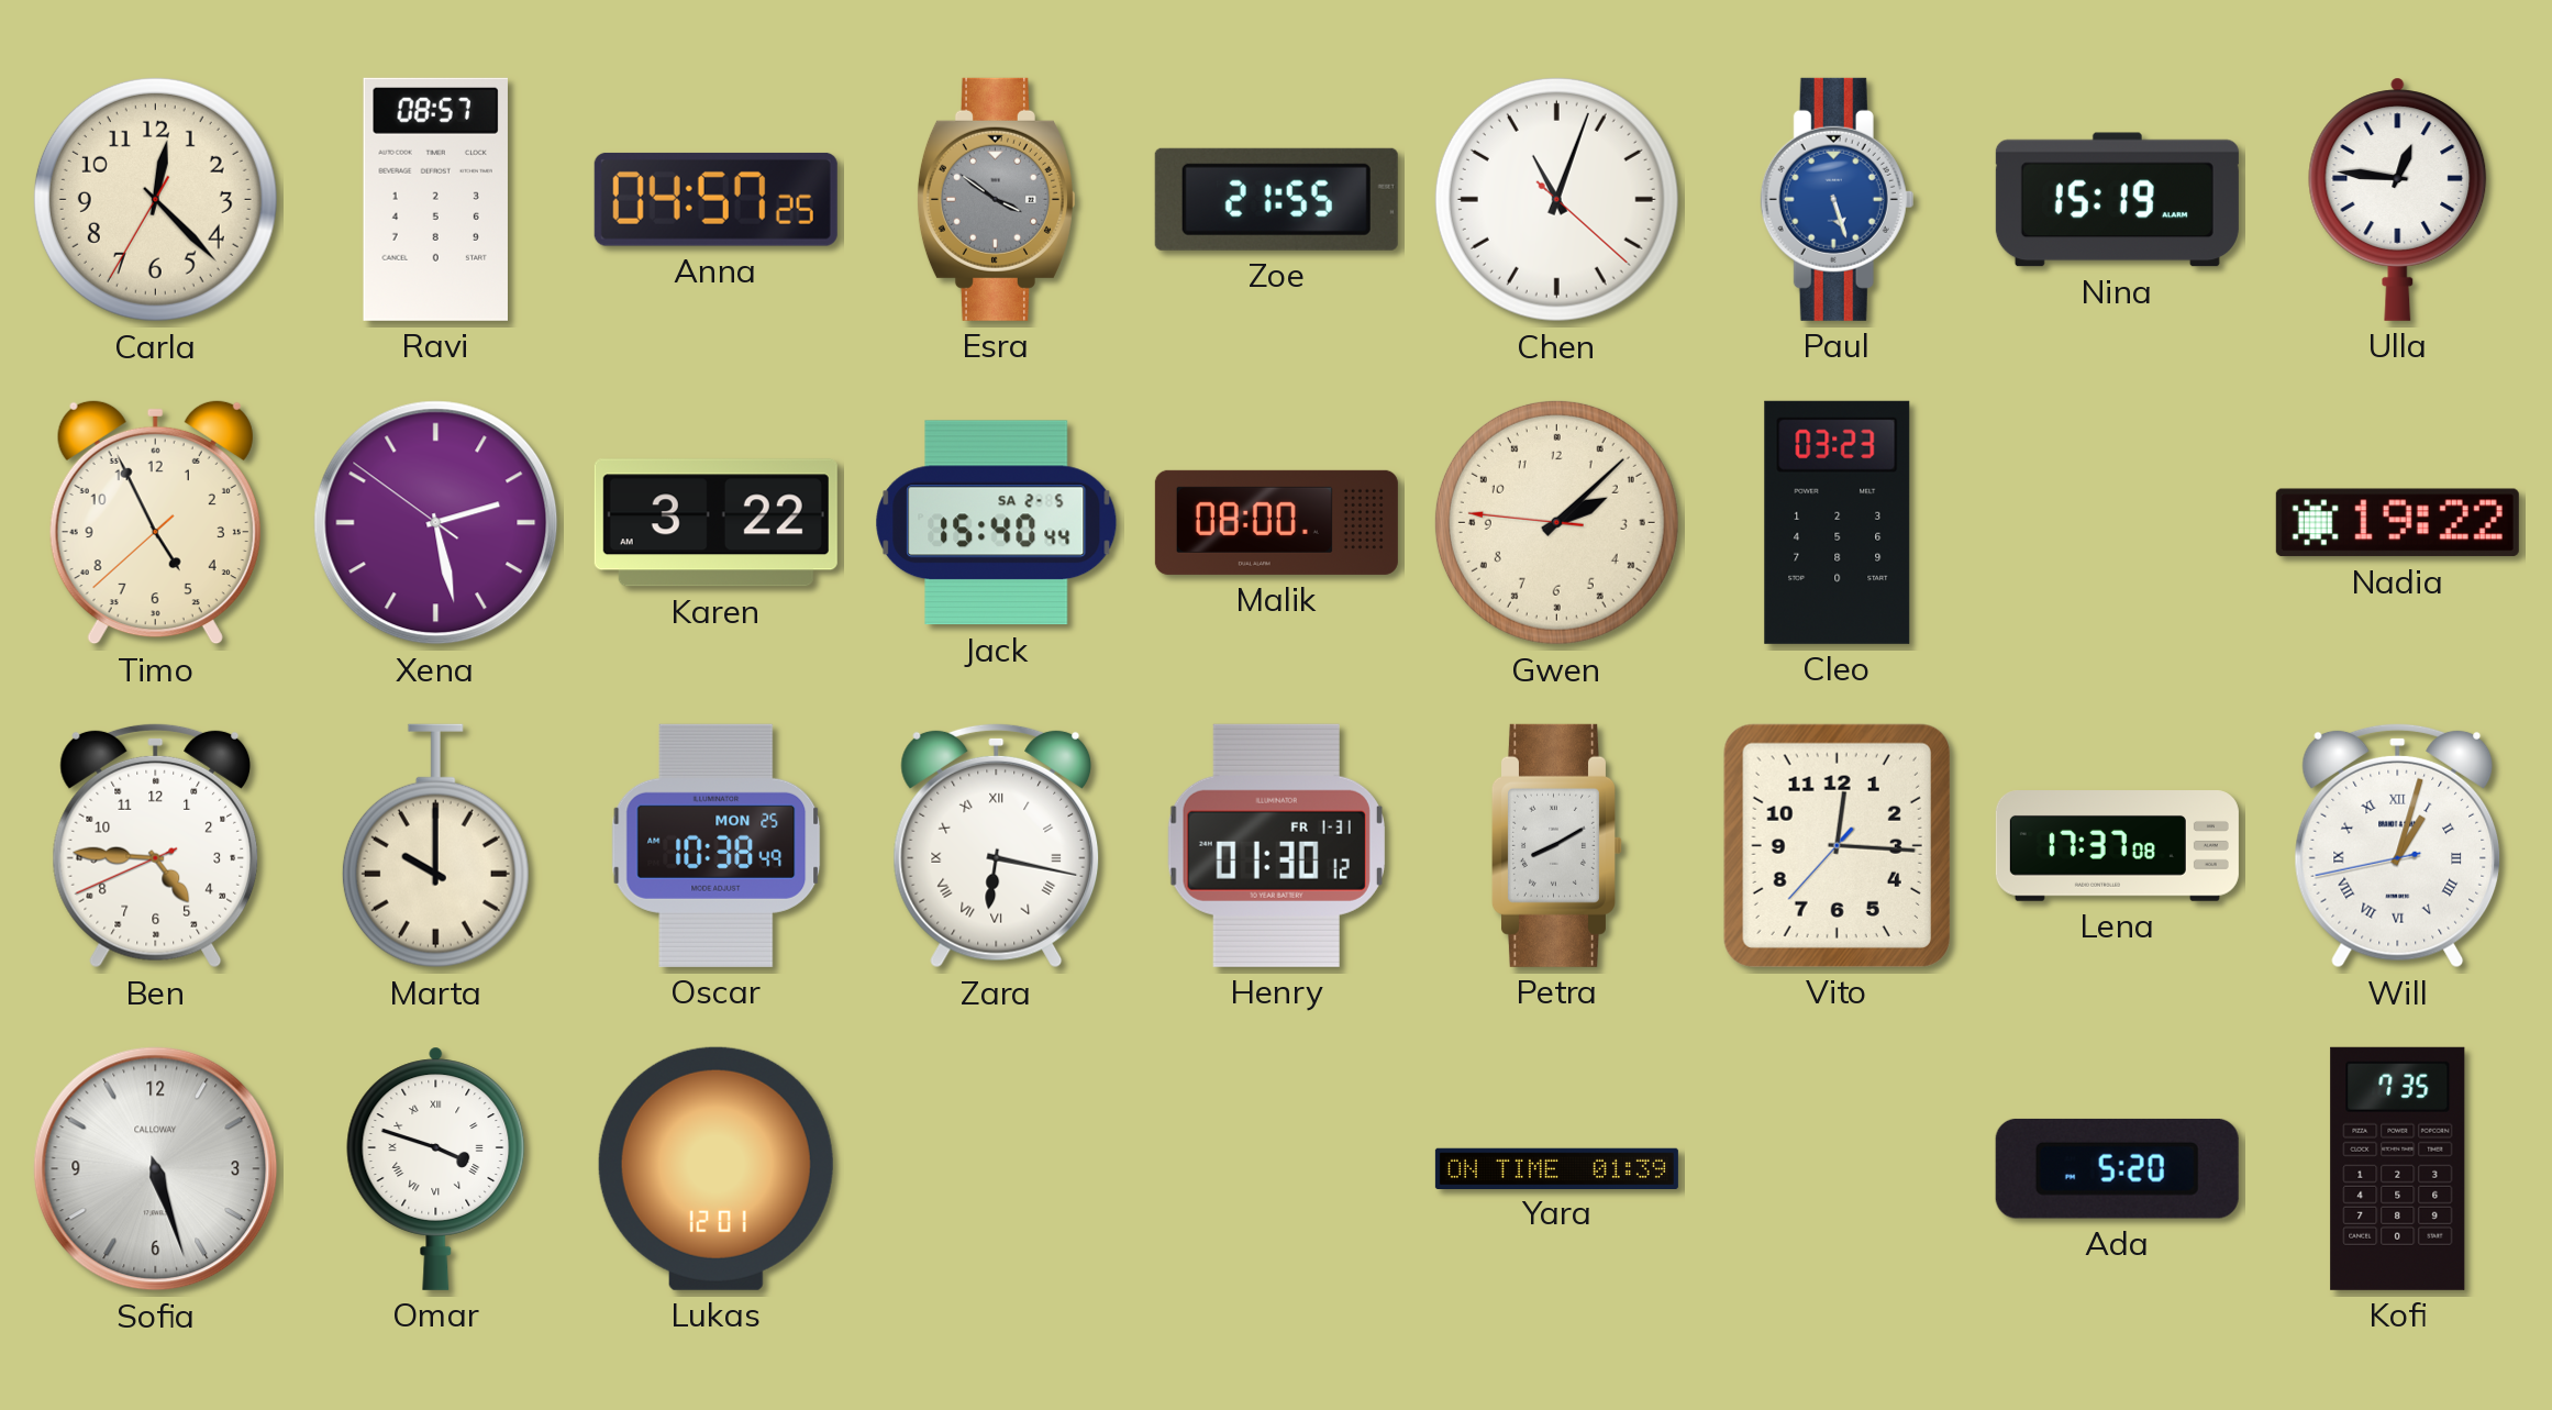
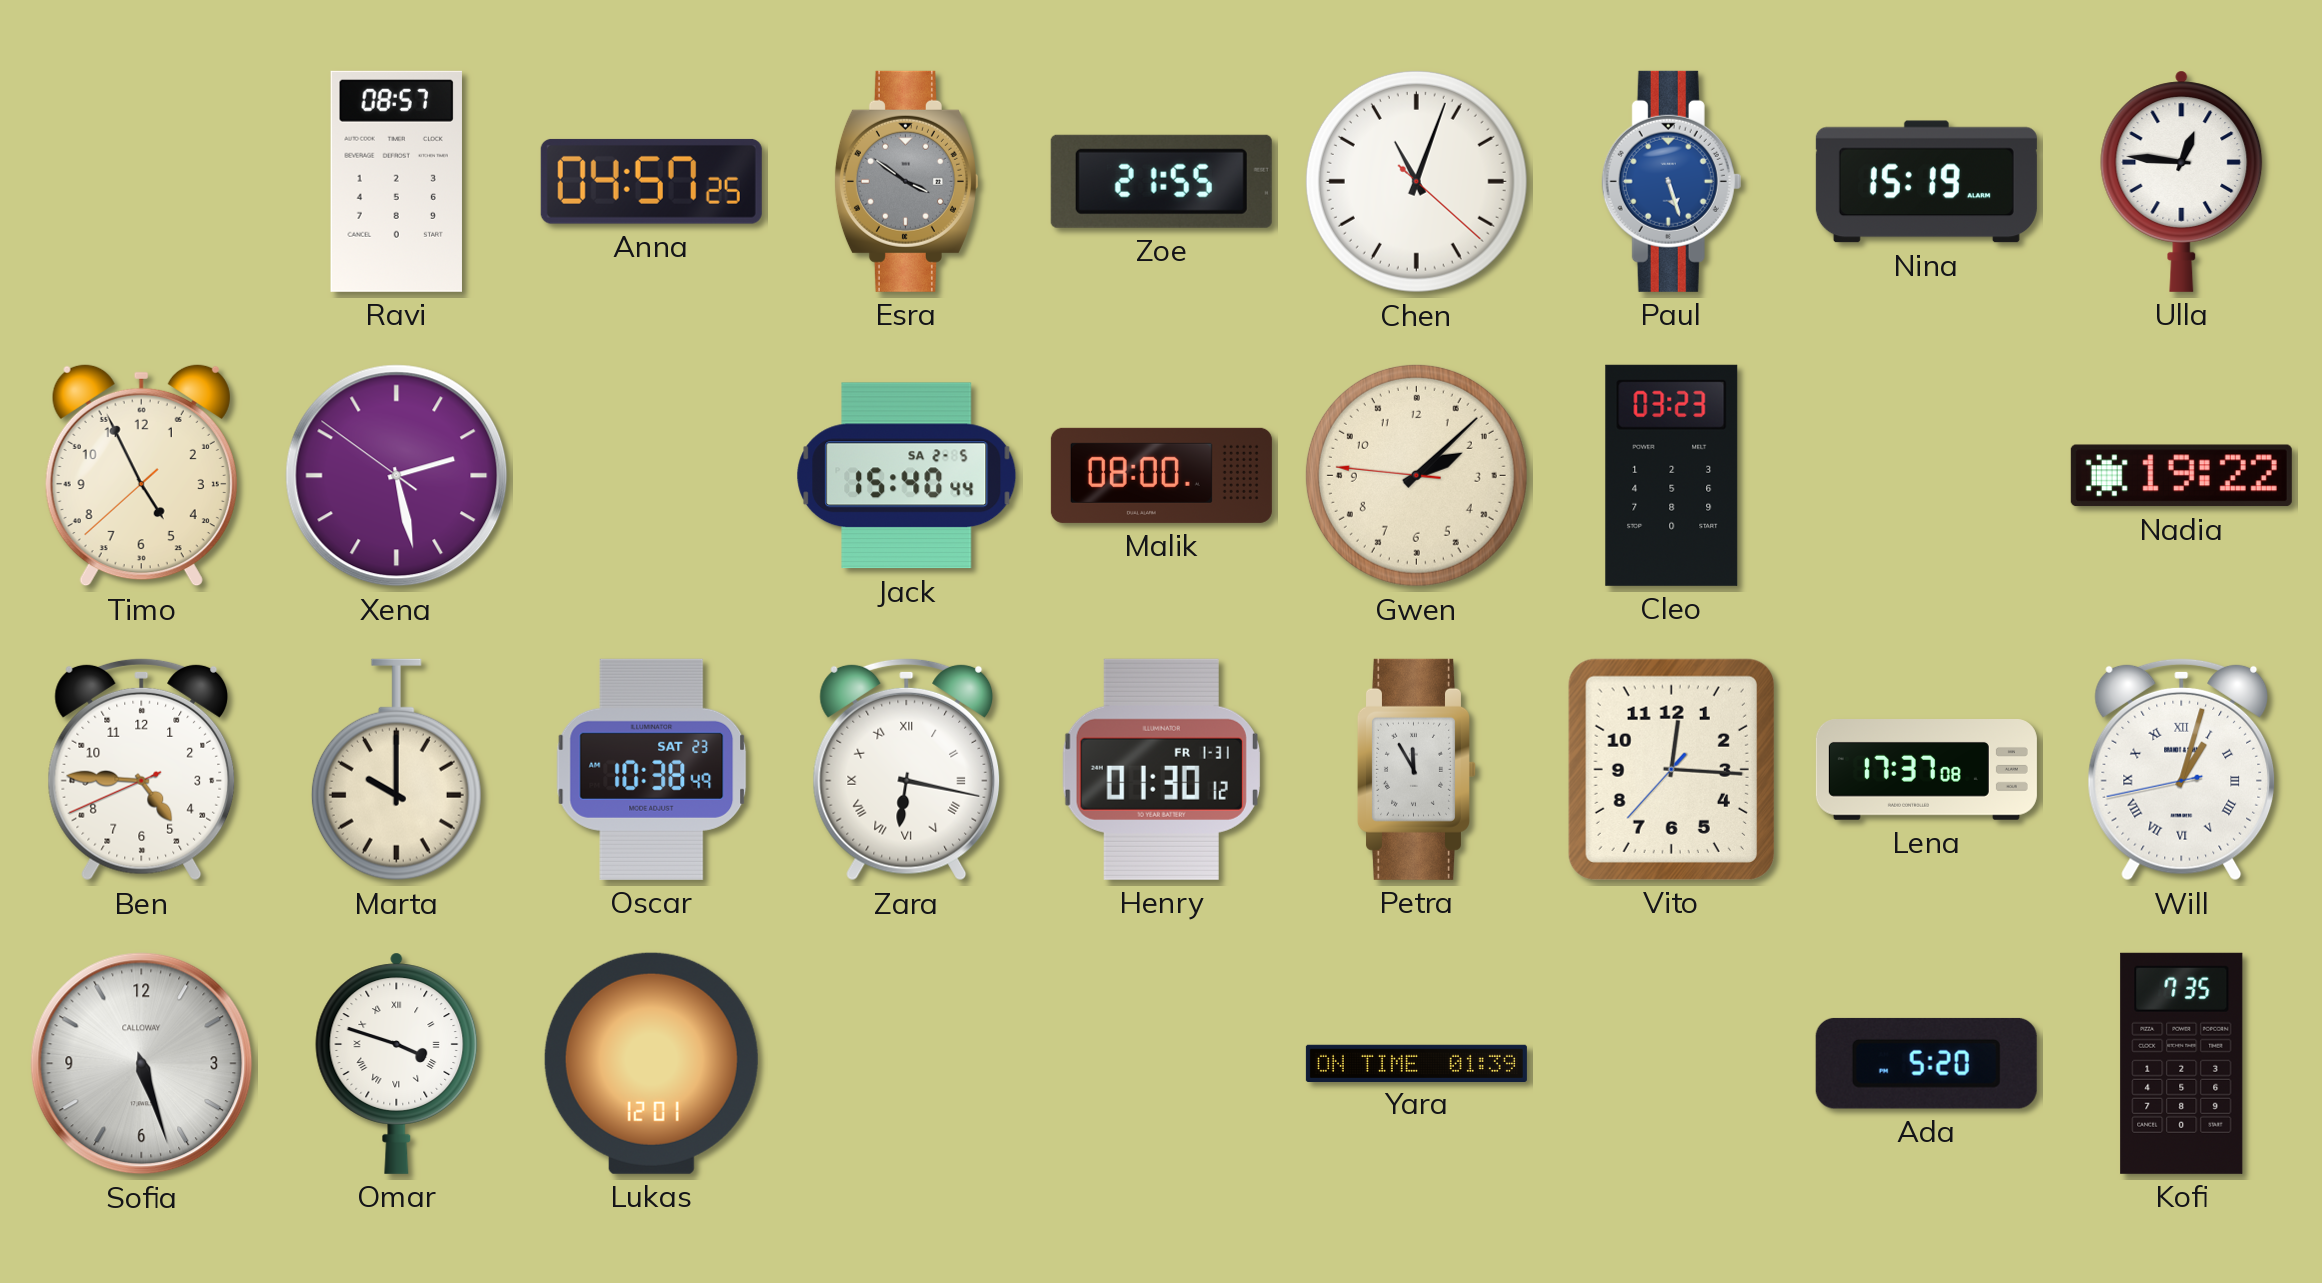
Carla: 12:22 -> none
Karen: 3:22 -> none
Oscar date: MON 25 -> SAT 23
Petra: 8:10 -> 11:55
